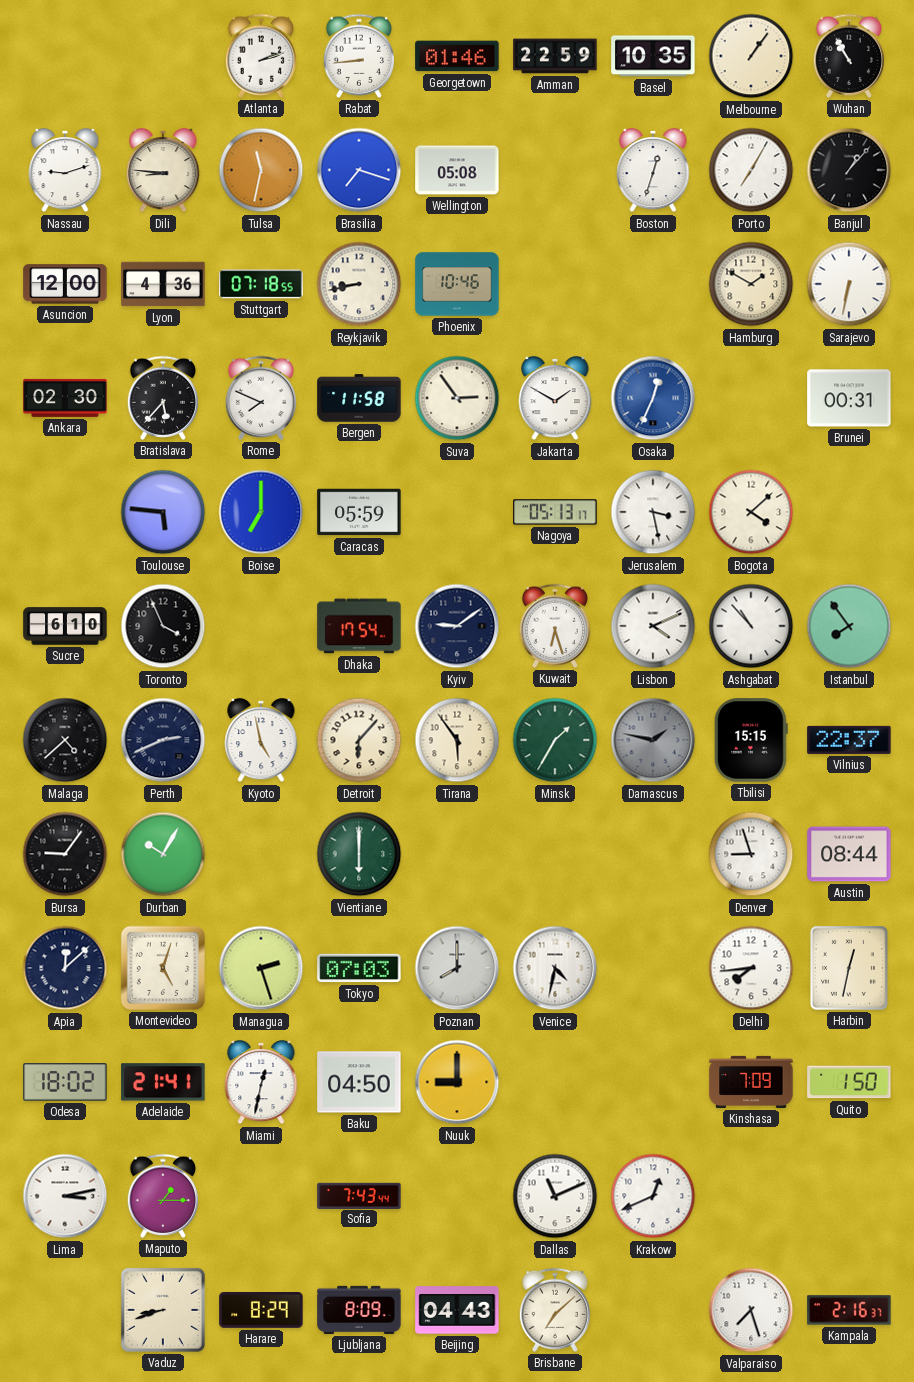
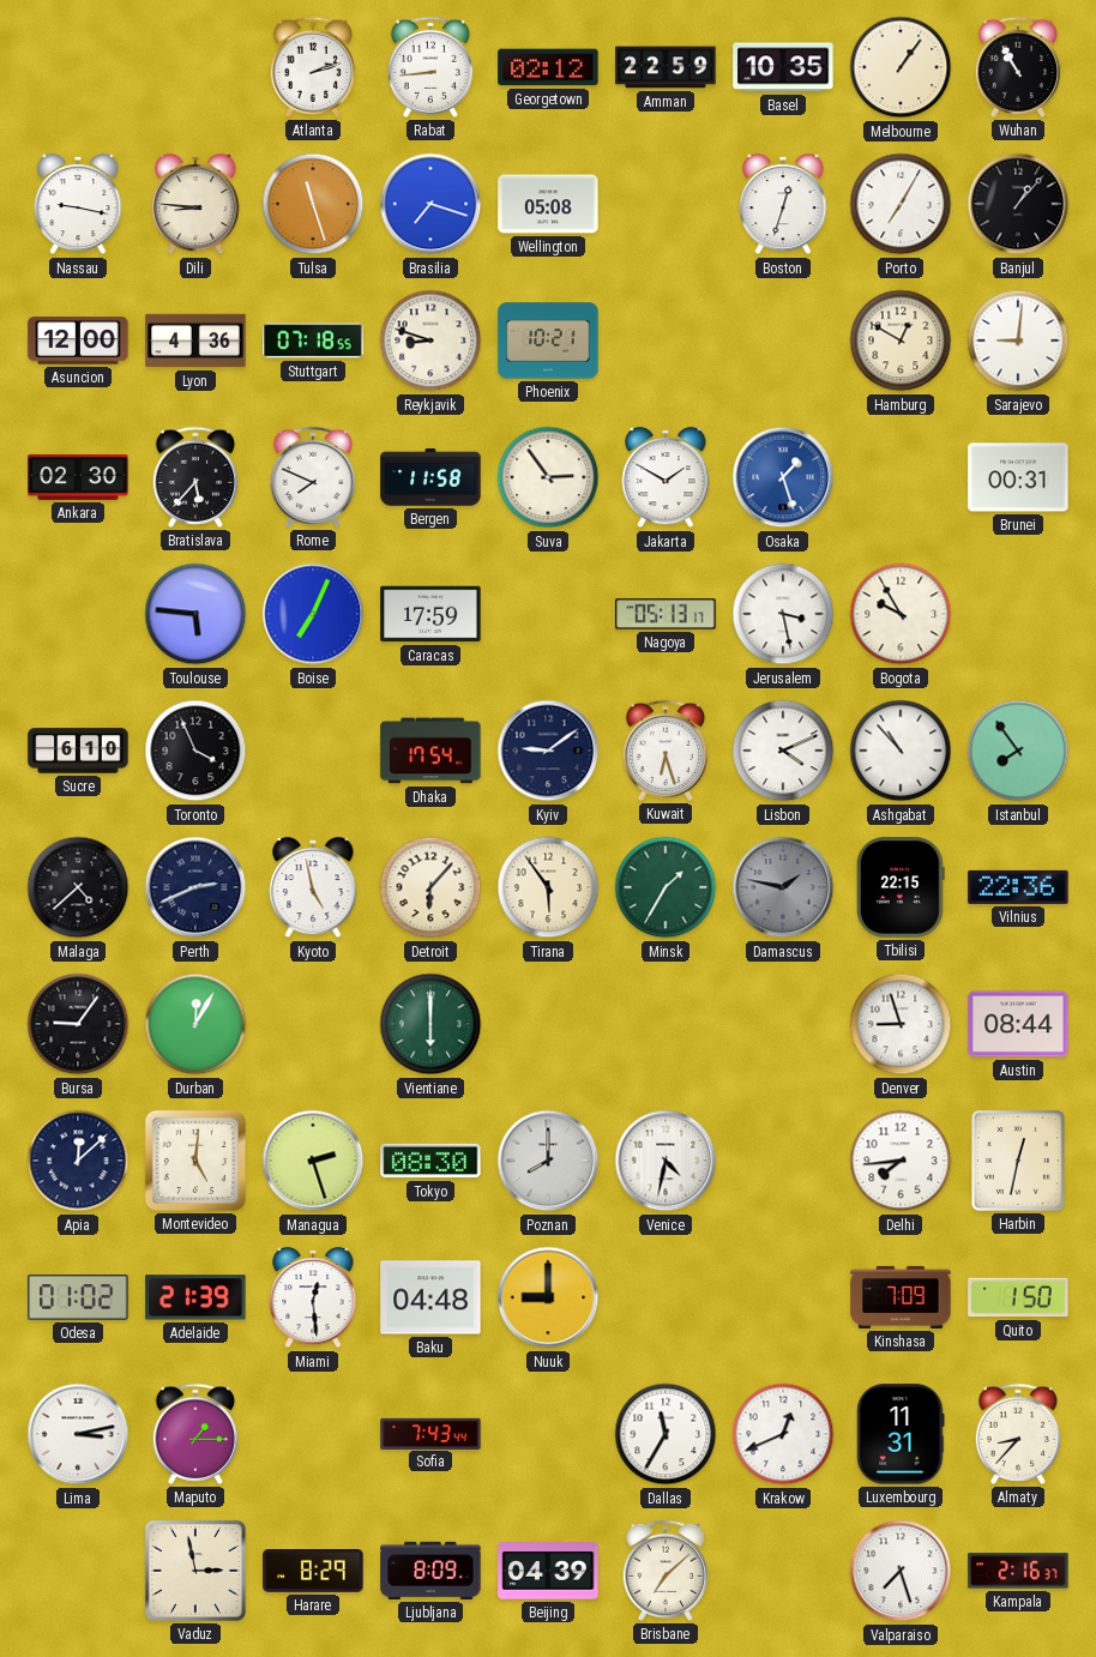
Georgetown: 01:46 -> 02:12
Nassau: 9:12 -> 9:17
Tulsa: 11:32 -> 11:27
Reykjavik: 8:43 -> 8:48
Phoenix: 10:46 -> 10:21
Hamburg: 1:50 -> 12:50
Sarajevo: 6:32 -> 9:01
Osaka: 12:34 -> 1:27
Boise: 7:00 -> 7:04
Caracas: 05:59 -> 17:59
Bogota: 4:08 -> 9:55
Tbilisi: 15:15 -> 22:15
Vilnius: 22:37 -> 22:36
Durban: 10:05 -> 12:05
Montevideo: 5:03 -> 5:01
Tokyo: 07:03 -> 08:30
Odesa: 18:02 -> 01:02
Adelaide: 21:41 -> 21:39
Miami: 12:32 -> 12:29
Baku: 04:50 -> 04:48
Dallas: 11:11 -> 11:35
Luxembourg: none -> 11:31
Almaty: none -> 8:37
Vaduz: 8:42 -> 2:58
Beijing: 04:43 -> 04:39
